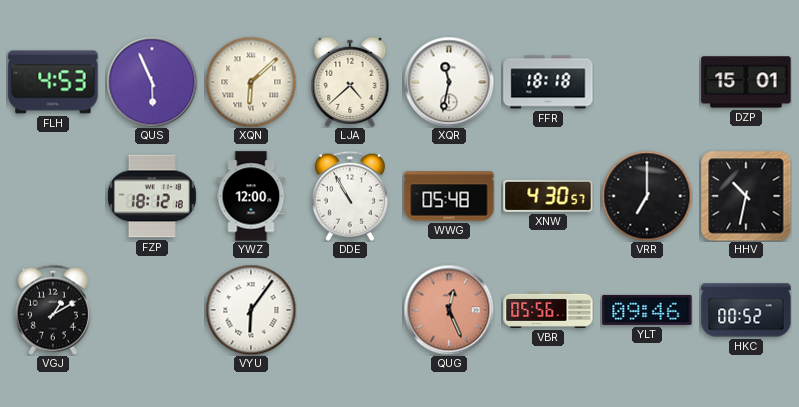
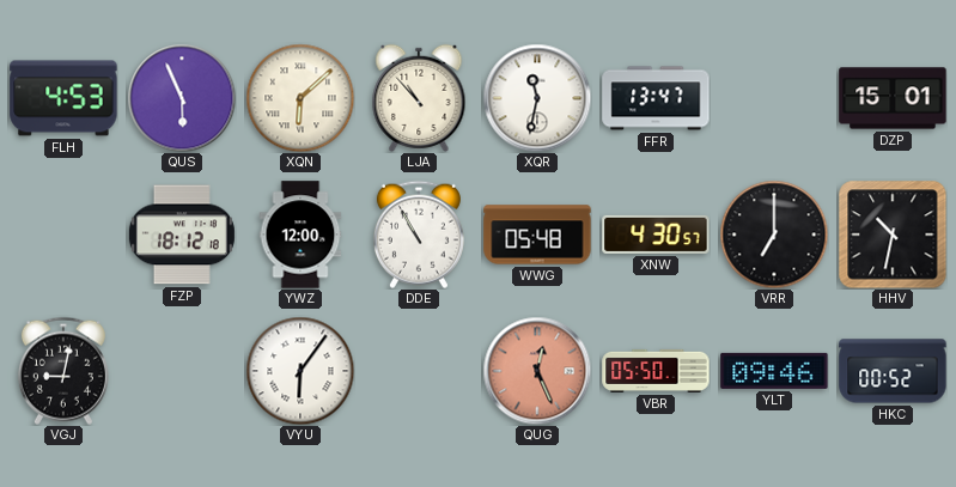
LJA: 4:38 -> 10:53
FFR: 18:18 -> 13:47
VGJ: 1:10 -> 9:02
VBR: 05:56 -> 05:50
